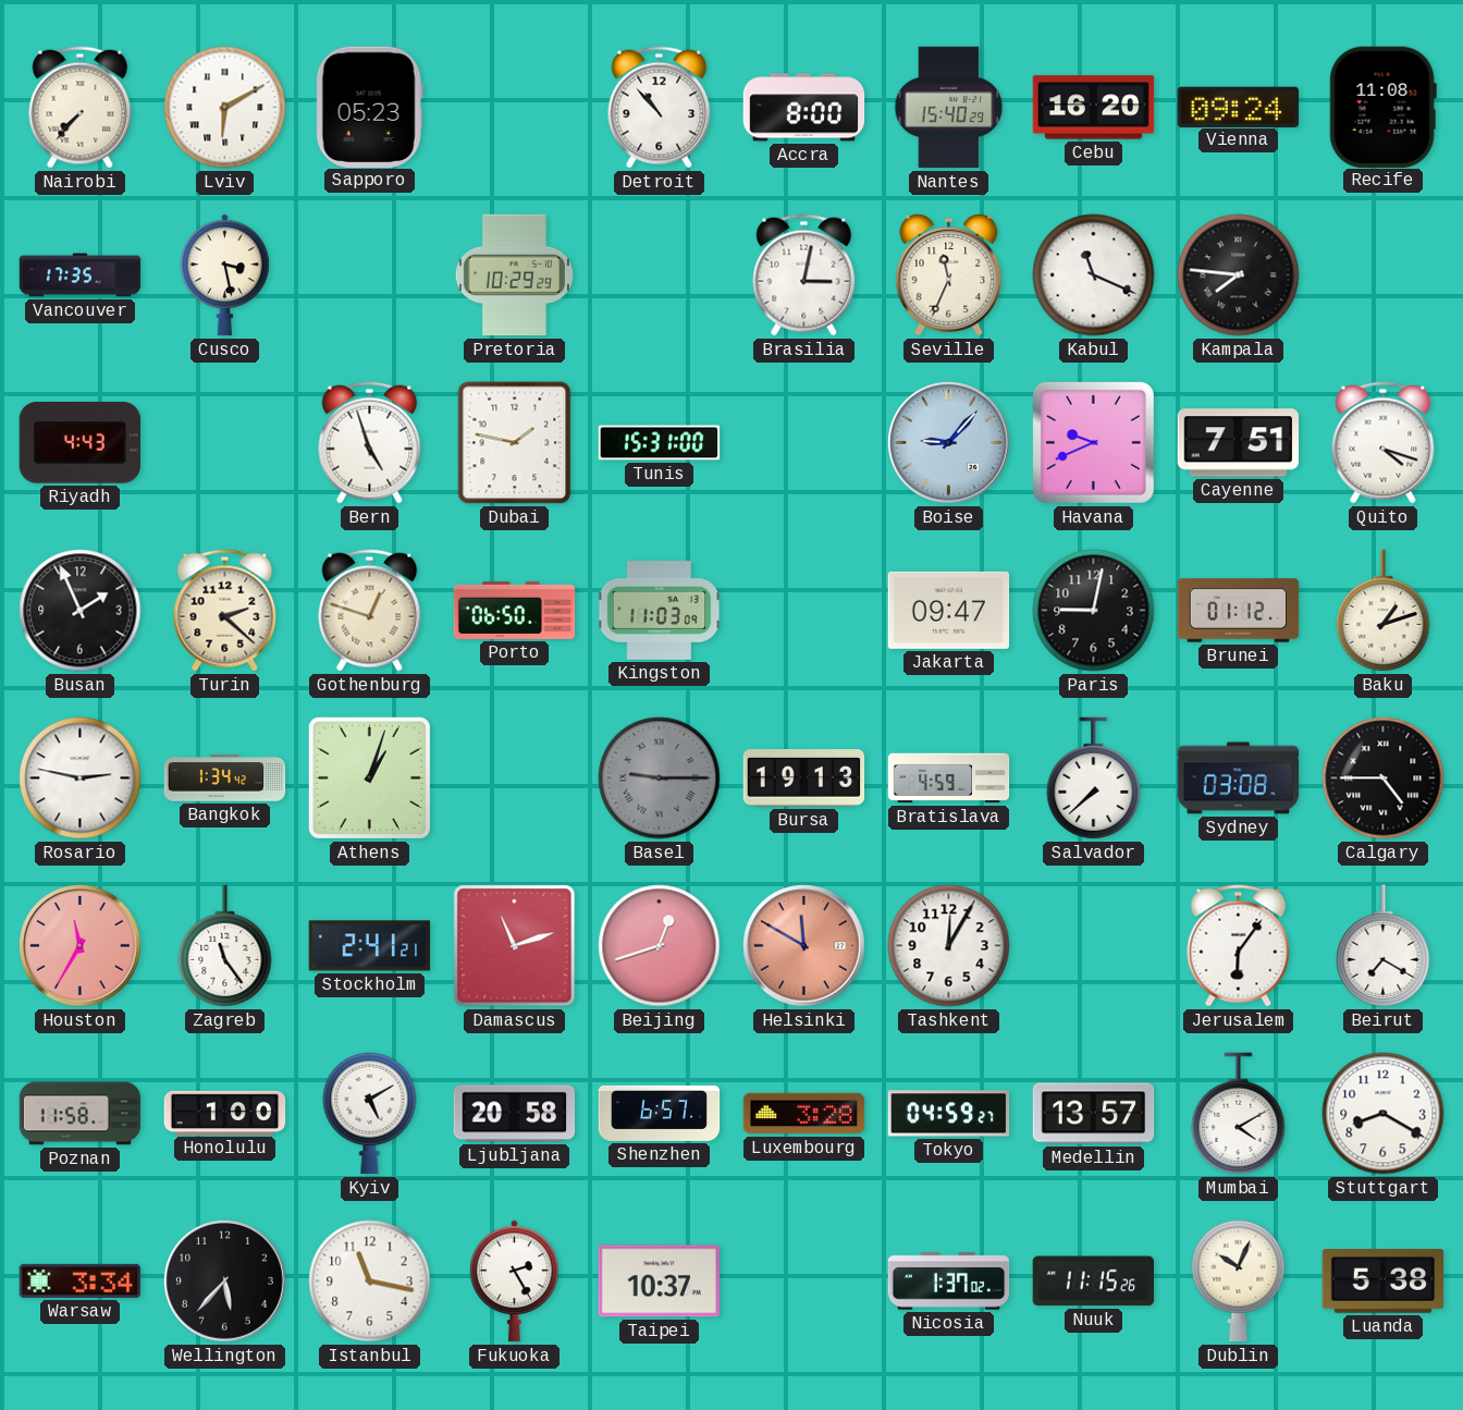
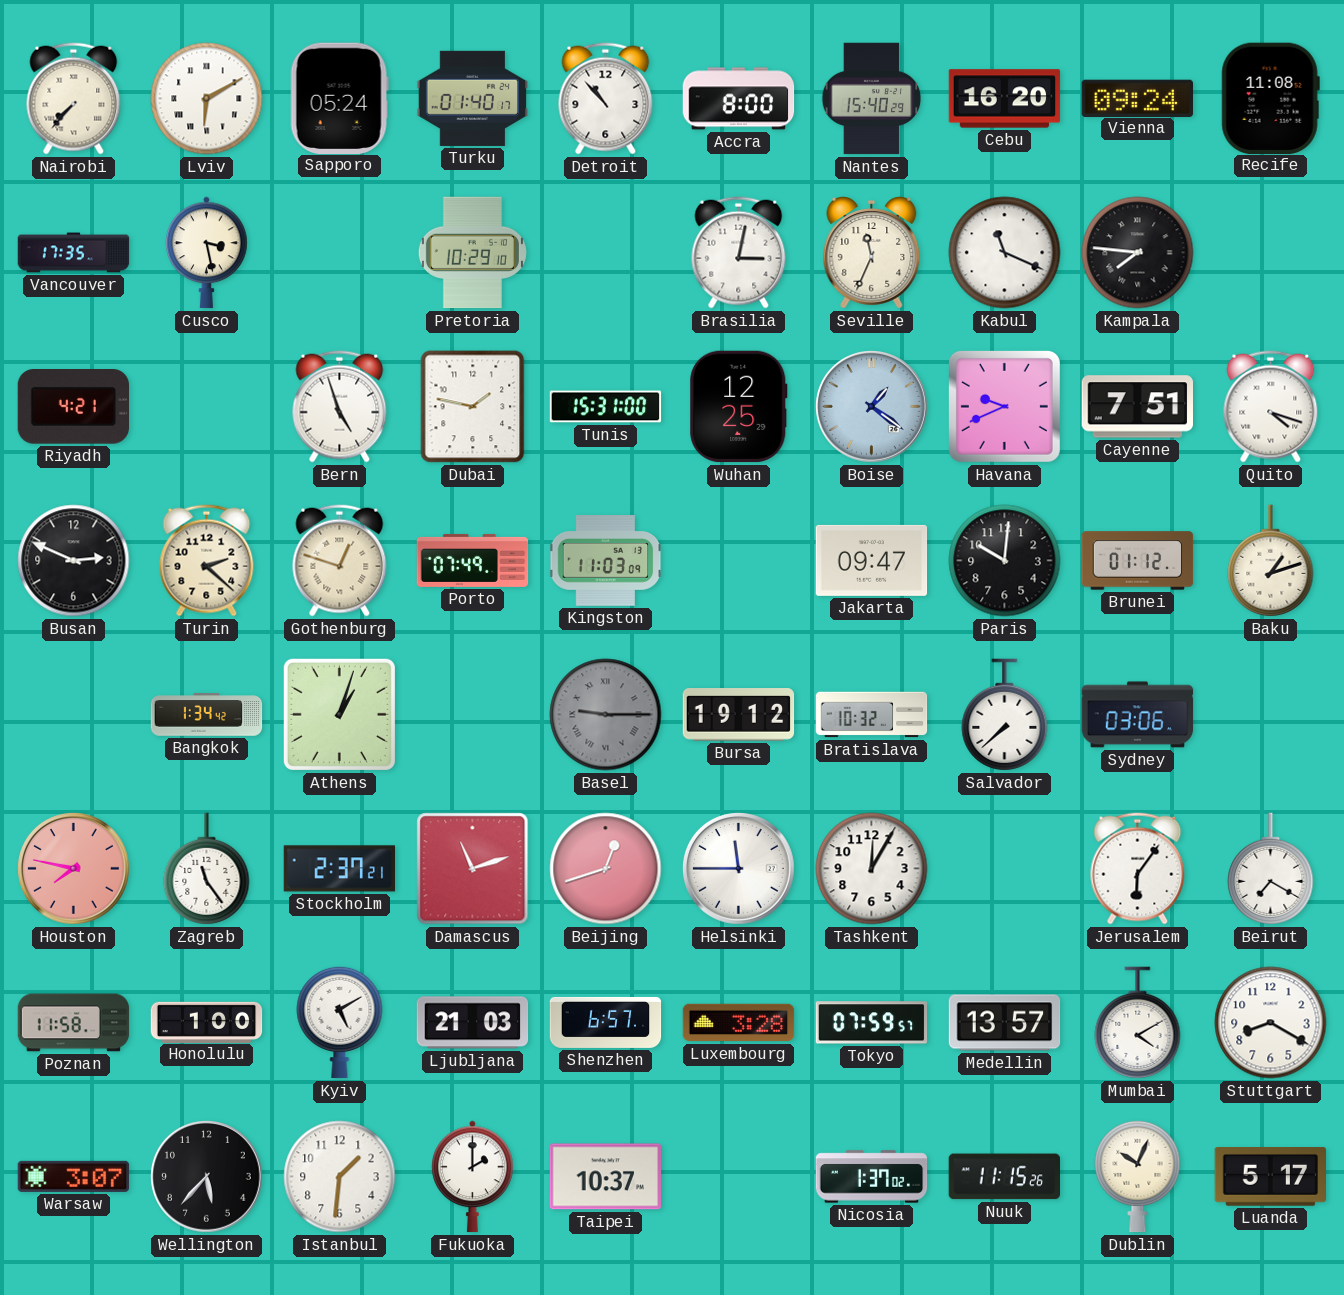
Sapporo: 05:23 -> 05:24
Turku: none -> 01:40
Pretoria: 10:29:29 -> 10:29:10
Riyadh: 4:43 -> 4:21
Wuhan: none -> 12:25
Boise: 9:07 -> 1:21
Busan: 1:56 -> 2:49
Porto: 06:50 -> 07:49
Paris: 9:02 -> 10:01
Rosario: 2:47 -> none
Bursa: 19:13 -> 19:12
Bratislava: 4:59 -> 10:32
Sydney: 03:08 -> 03:06
Calgary: 4:45 -> none
Houston: 11:35 -> 7:47
Stockholm: 2:41 -> 2:37
Helsinki: 11:50 -> 11:45
Helsinki dial: salmon -> white
Ljubljana: 20:58 -> 21:03
Tokyo: 04:59 -> 07:59
Warsaw: 3:34 -> 3:07
Istanbul: 11:17 -> 1:31
Fukuoka: 2:25 -> 2:00
Luanda: 5:38 -> 5:17
